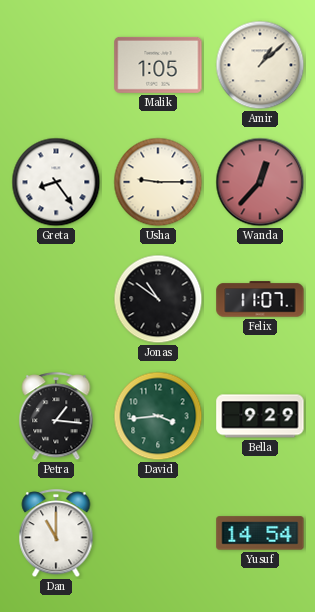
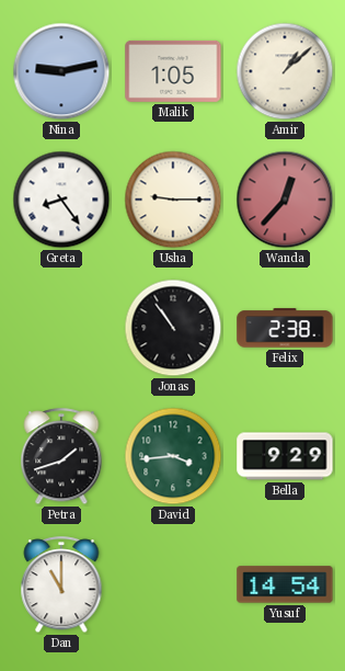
Nina: none -> 9:13
Jonas: 10:51 -> 10:54
Felix: 11:07 -> 2:38
Petra: 1:16 -> 1:42
